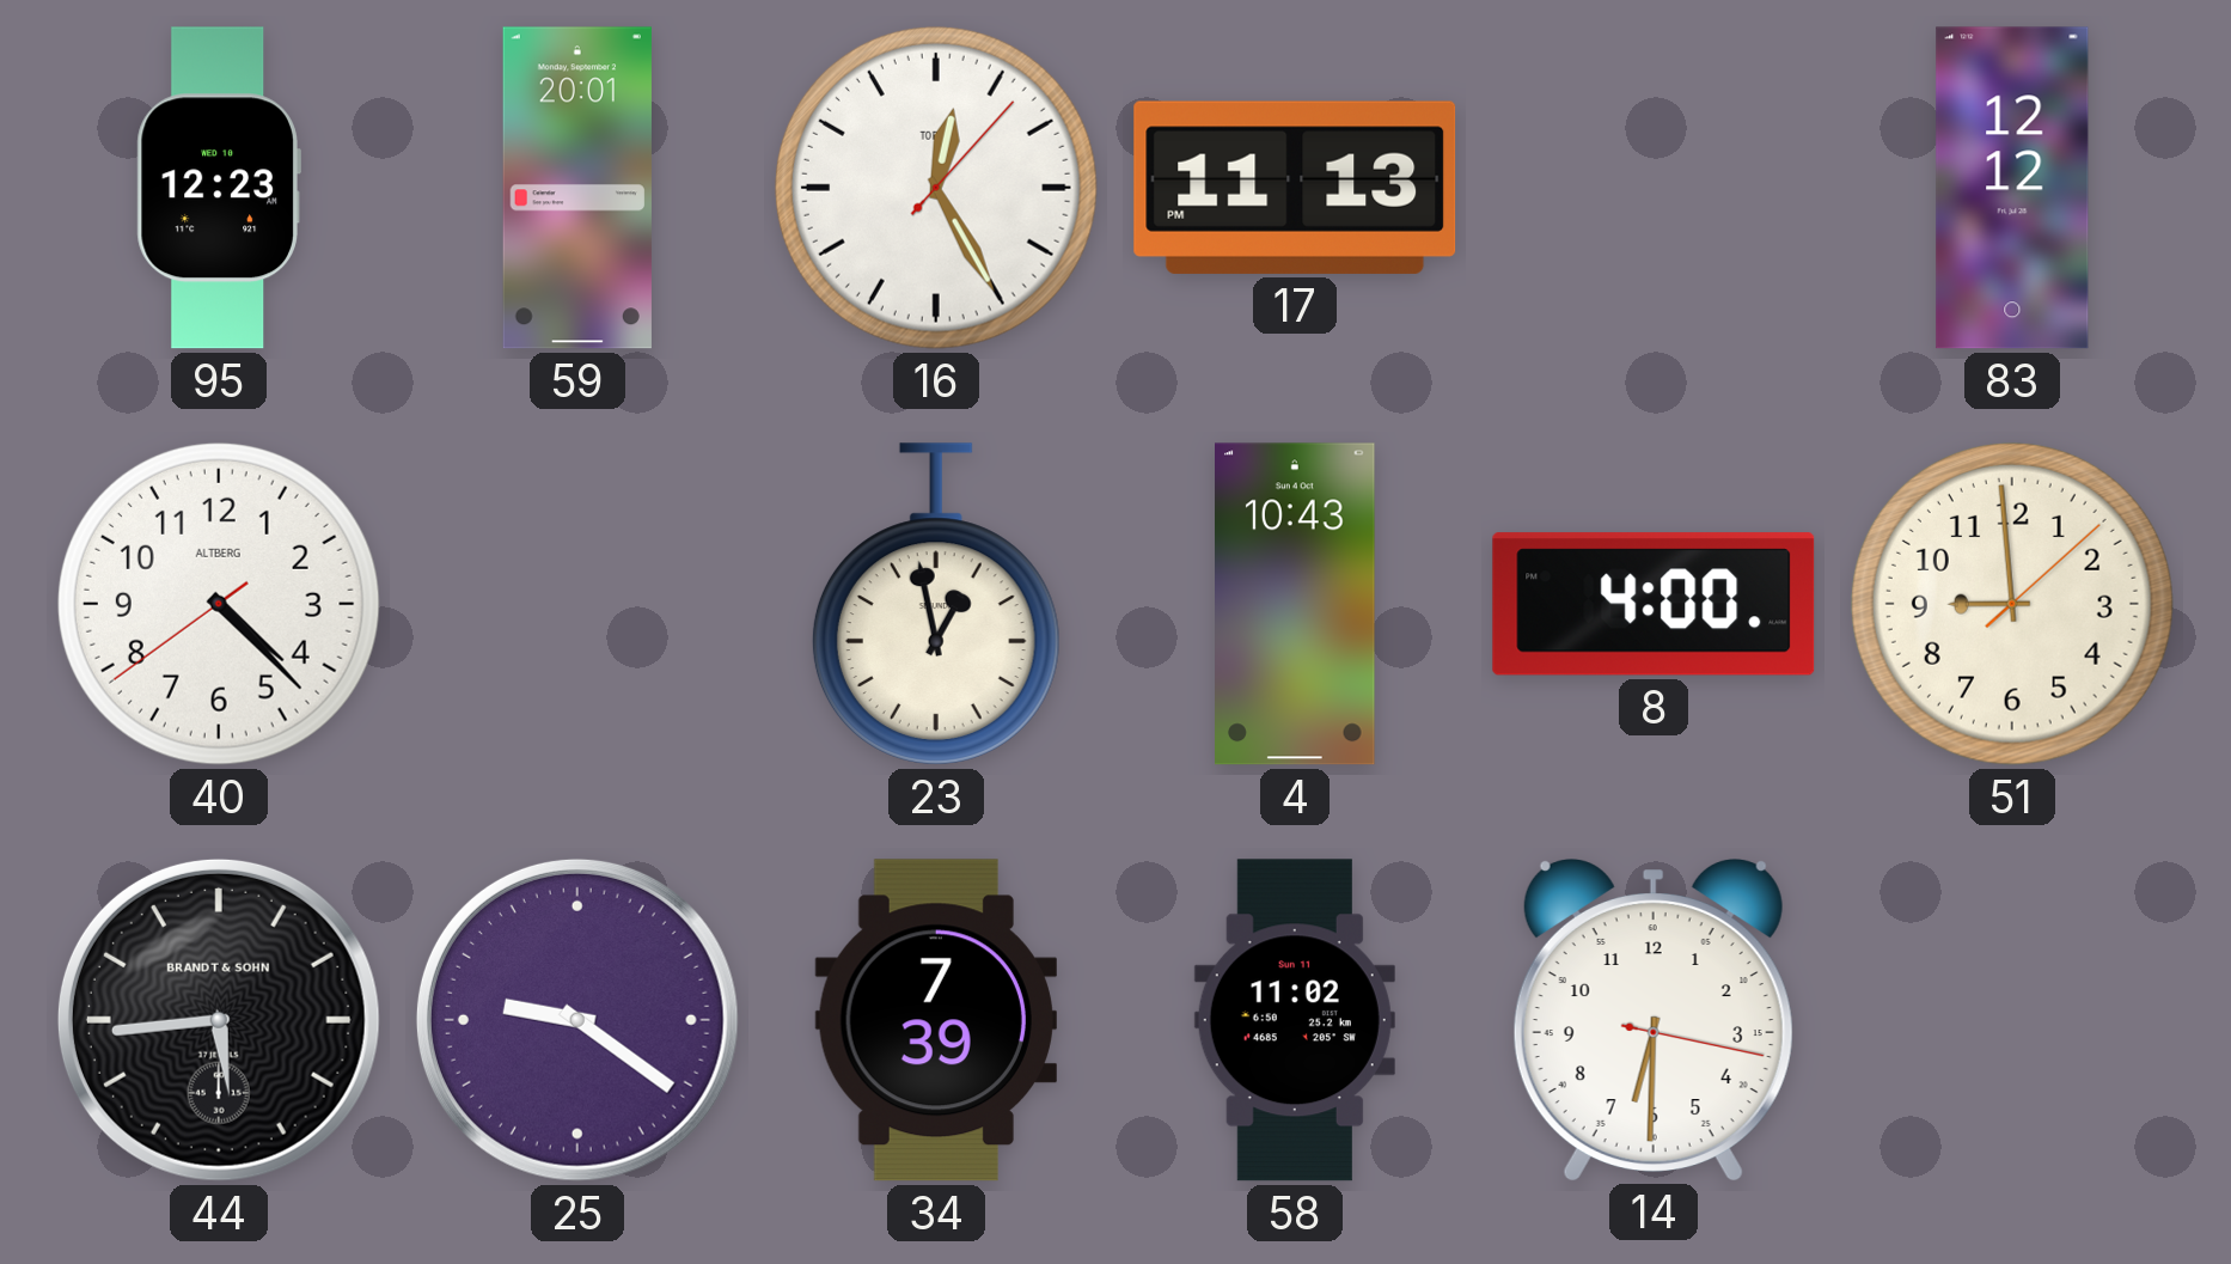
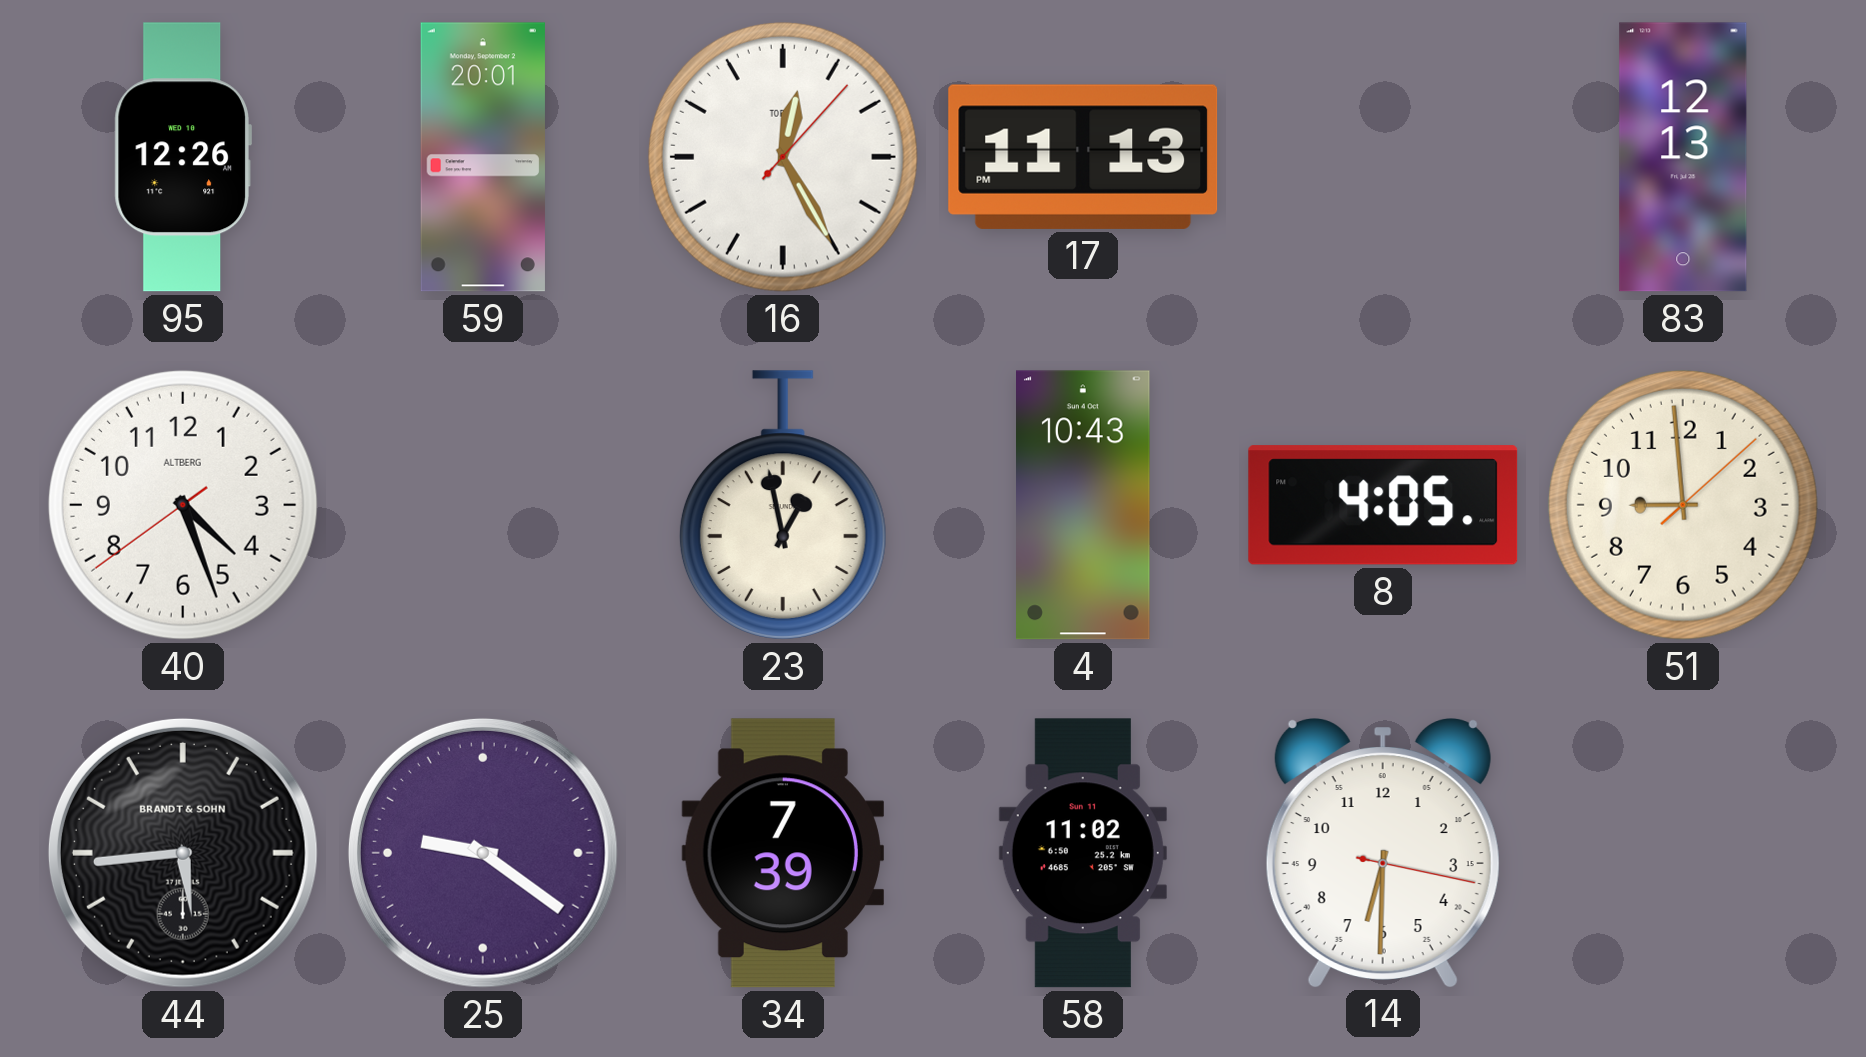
95: 12:23 -> 12:26
83: 12:12 -> 12:13
40: 4:22 -> 4:26
8: 4:00 -> 4:05
